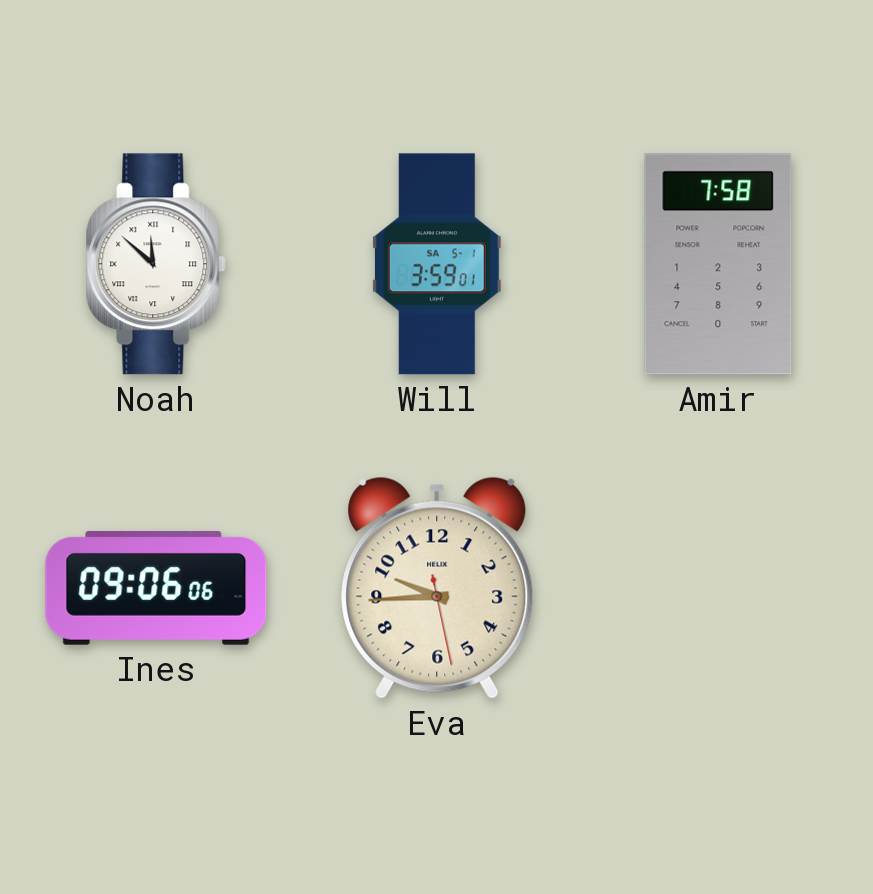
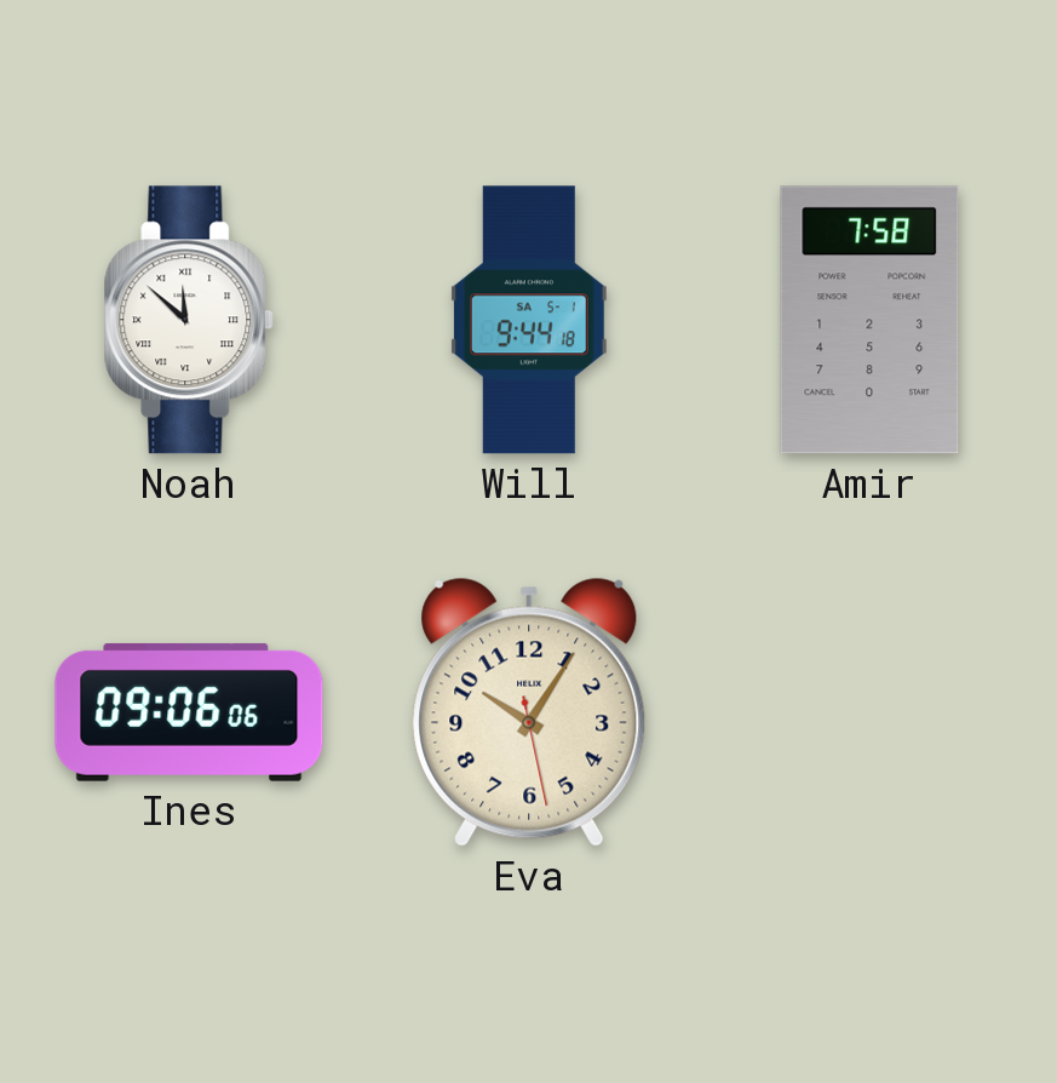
Will: 3:59 -> 9:44
Eva: 9:44 -> 10:05
